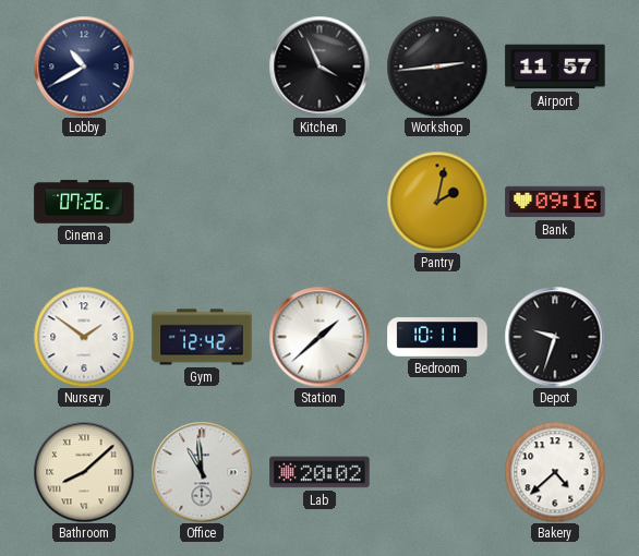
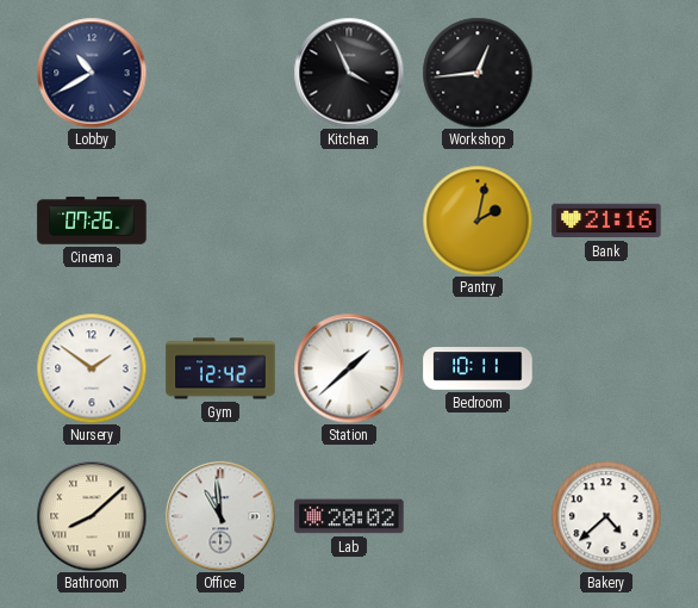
Workshop: 2:44 -> 12:44
Airport: 11:57 -> none
Bank: 09:16 -> 21:16
Depot: 9:33 -> none
